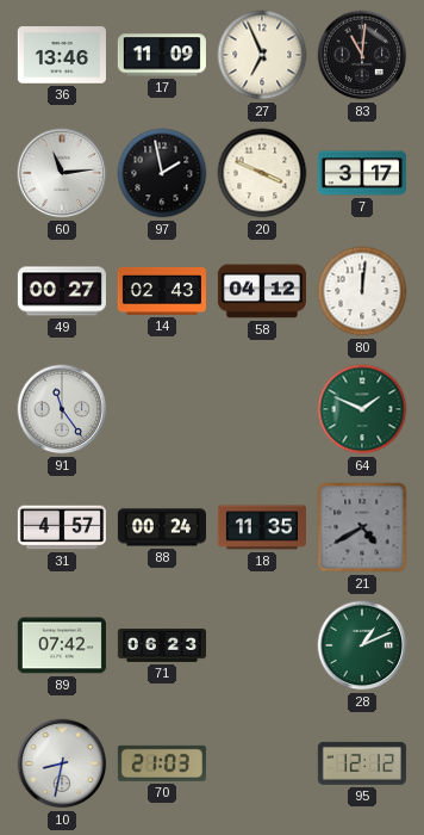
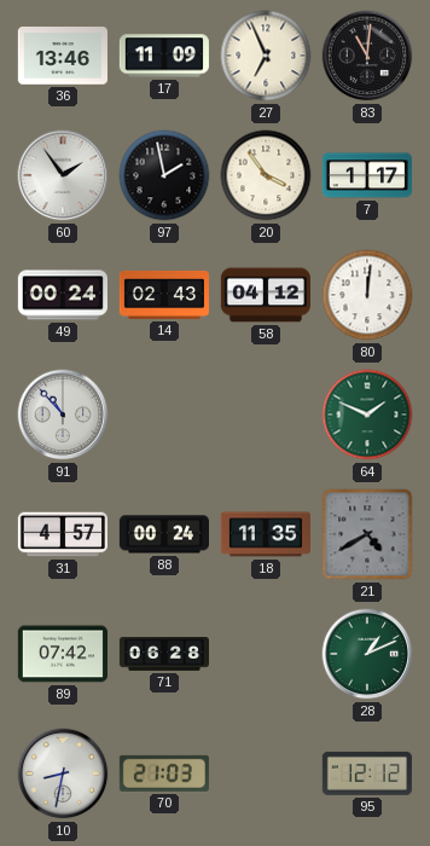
60: 11:14 -> 1:54
20: 3:49 -> 3:54
7: 3:17 -> 1:17
49: 00:27 -> 00:24
91: 11:24 -> 10:53
71: 06:23 -> 06:28
